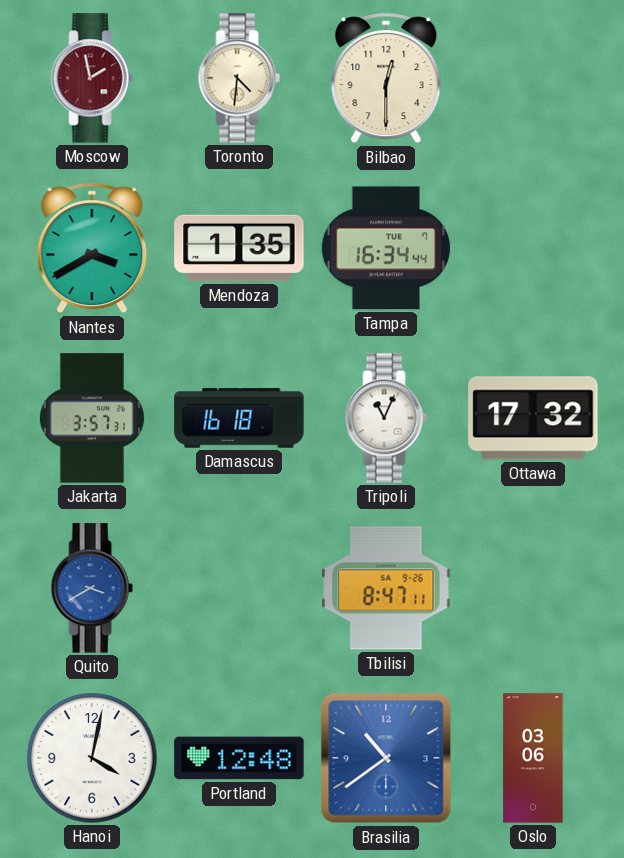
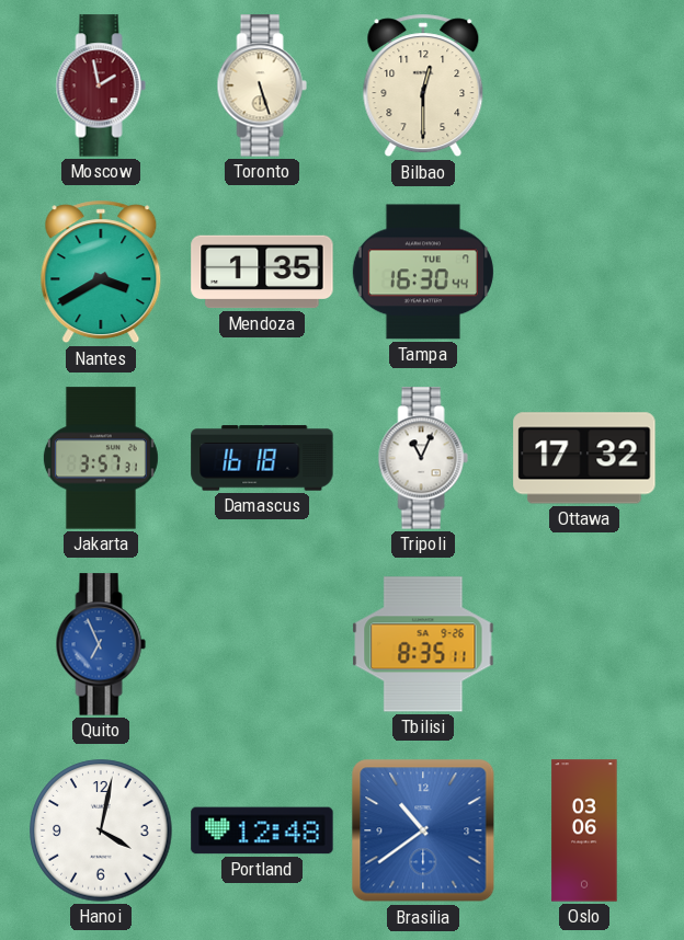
Toronto: 4:31 -> 5:27
Tampa: 16:34 -> 16:30
Quito: 3:40 -> 6:56
Tbilisi: 8:47 -> 8:35
